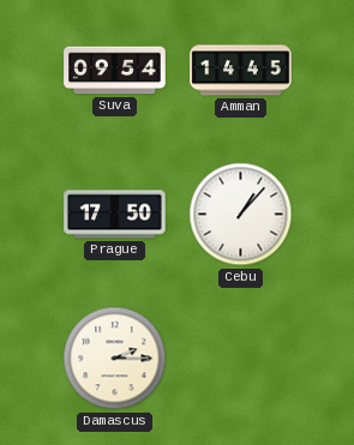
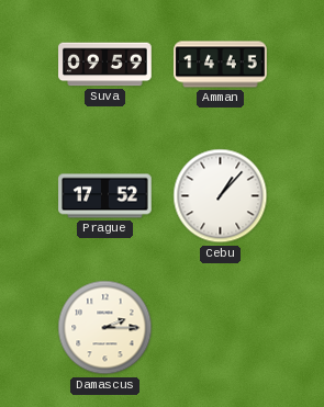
Suva: 09:54 -> 09:59
Prague: 17:50 -> 17:52
